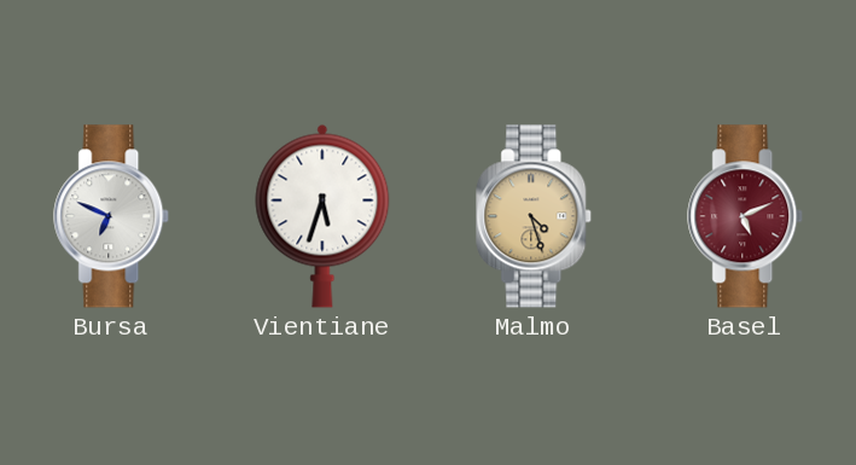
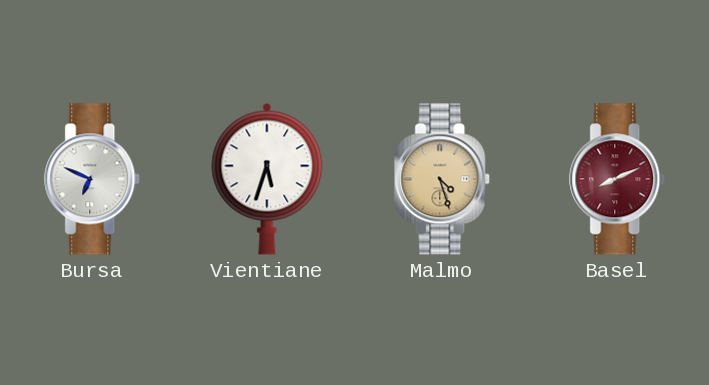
Basel: 5:11 -> 8:11
